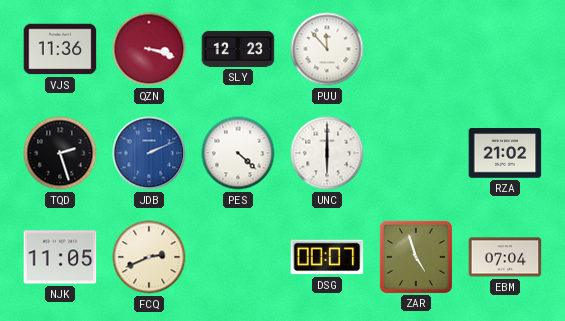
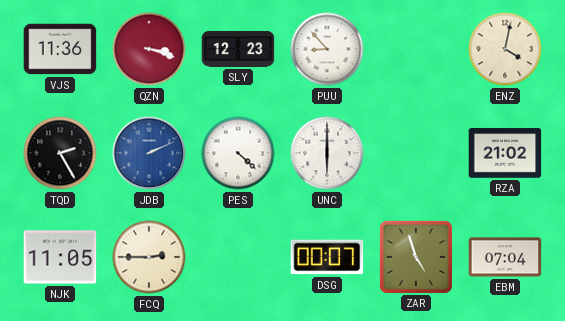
PUU: 11:53 -> 8:53
ENZ: none -> 4:02
TQD: 2:27 -> 2:25
FCQ: 2:41 -> 2:45
